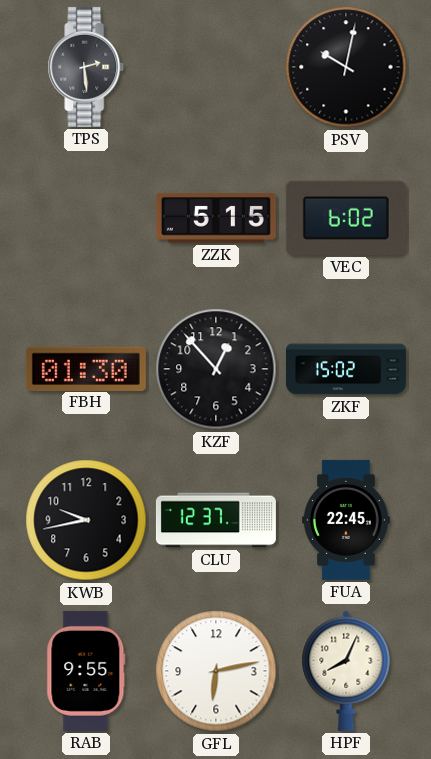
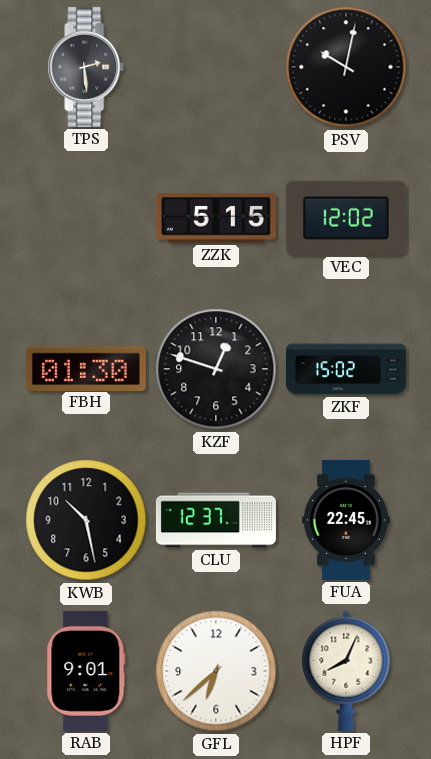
VEC: 6:02 -> 12:02
KZF: 12:53 -> 12:48
KWB: 9:43 -> 10:28
RAB: 9:55 -> 9:01
GFL: 6:13 -> 6:38
